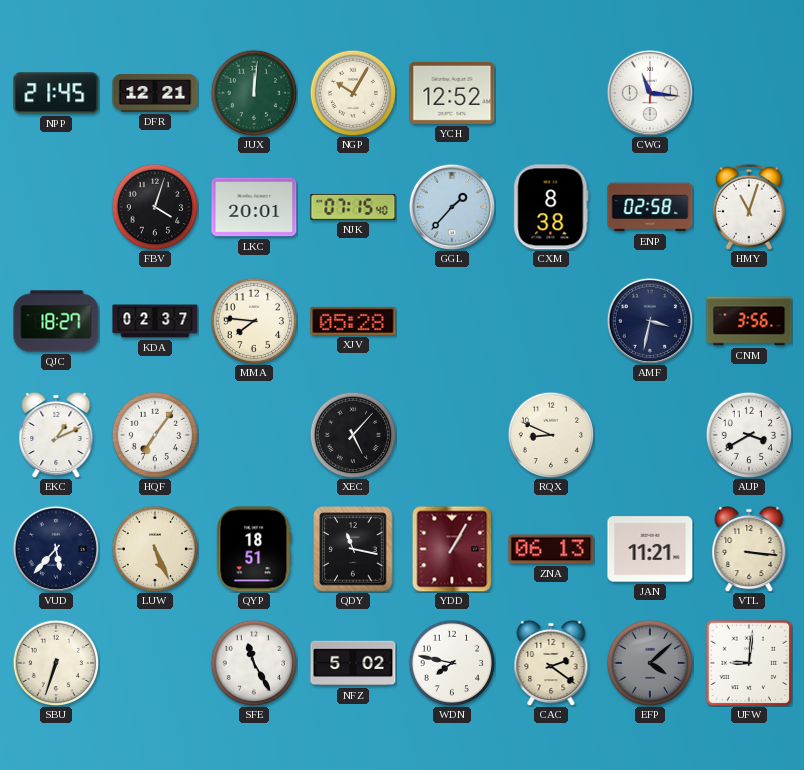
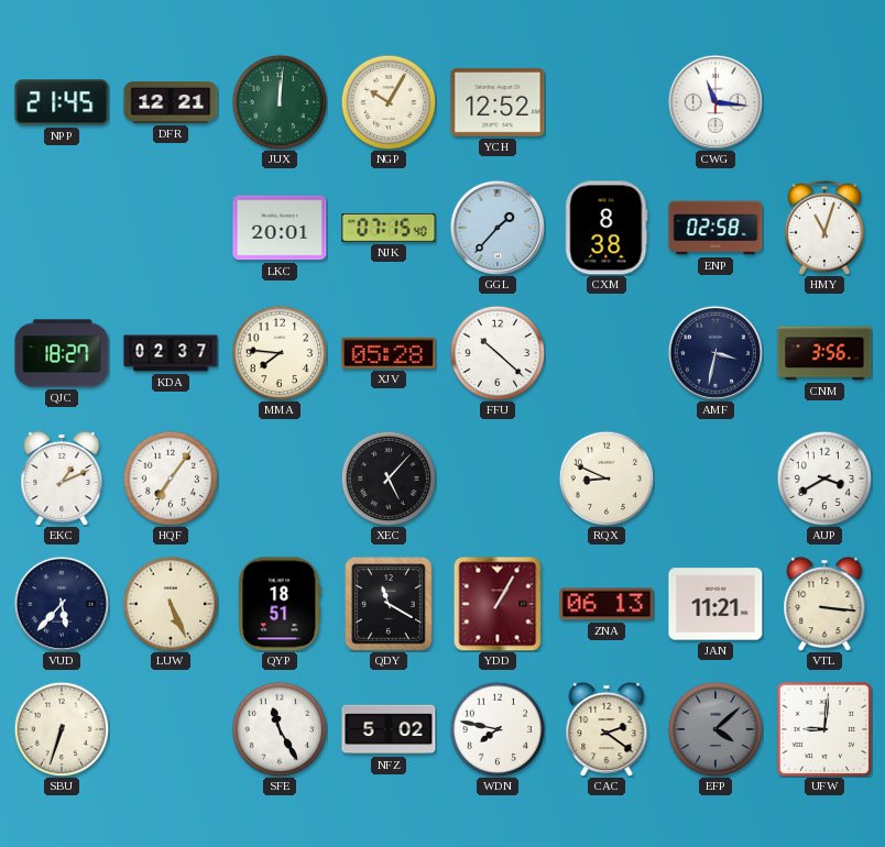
FBV: 4:03 -> none
FFU: none -> 10:22
QDY: 11:17 -> 11:20
